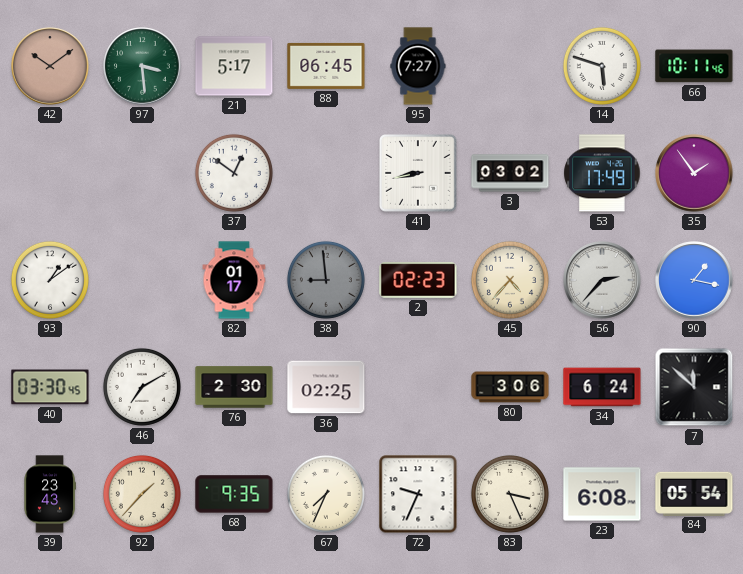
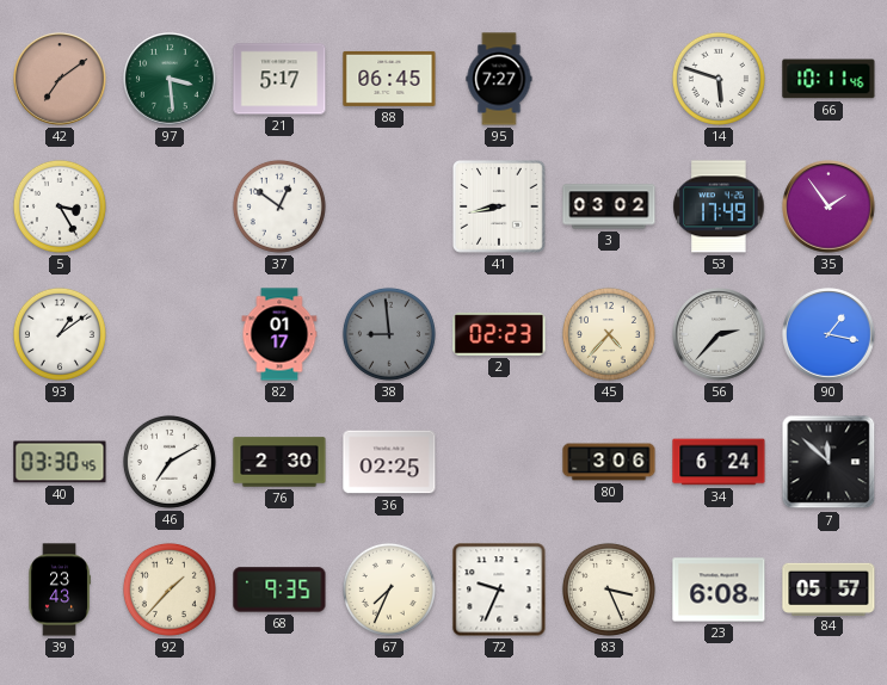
42: 10:09 -> 7:09
5: none -> 3:25
84: 05:54 -> 05:57
